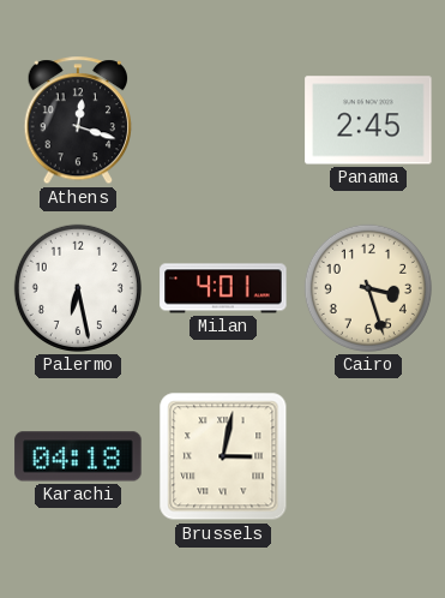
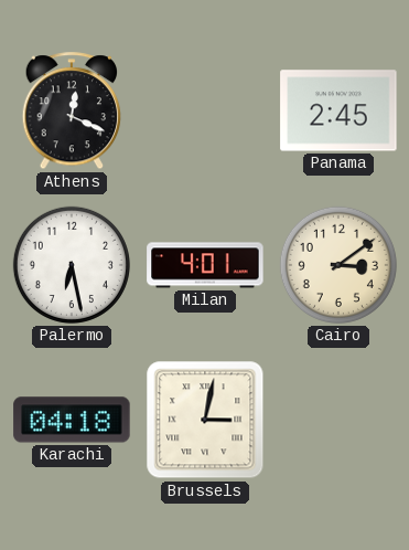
Athens: 12:18 -> 12:19
Cairo: 3:27 -> 3:09
